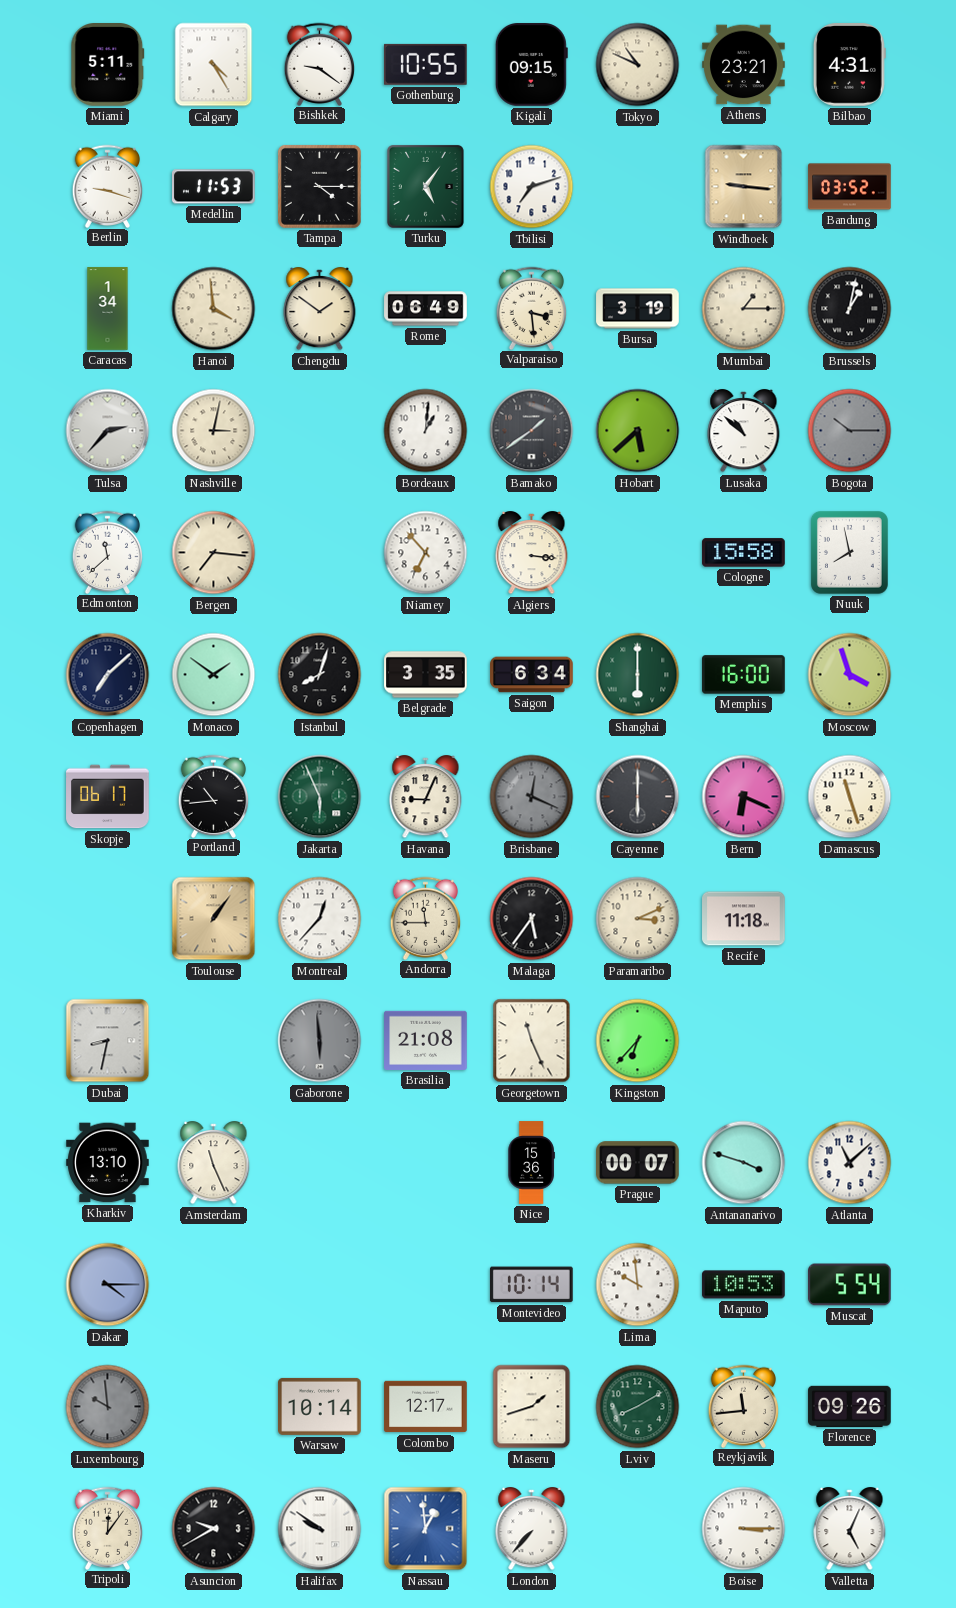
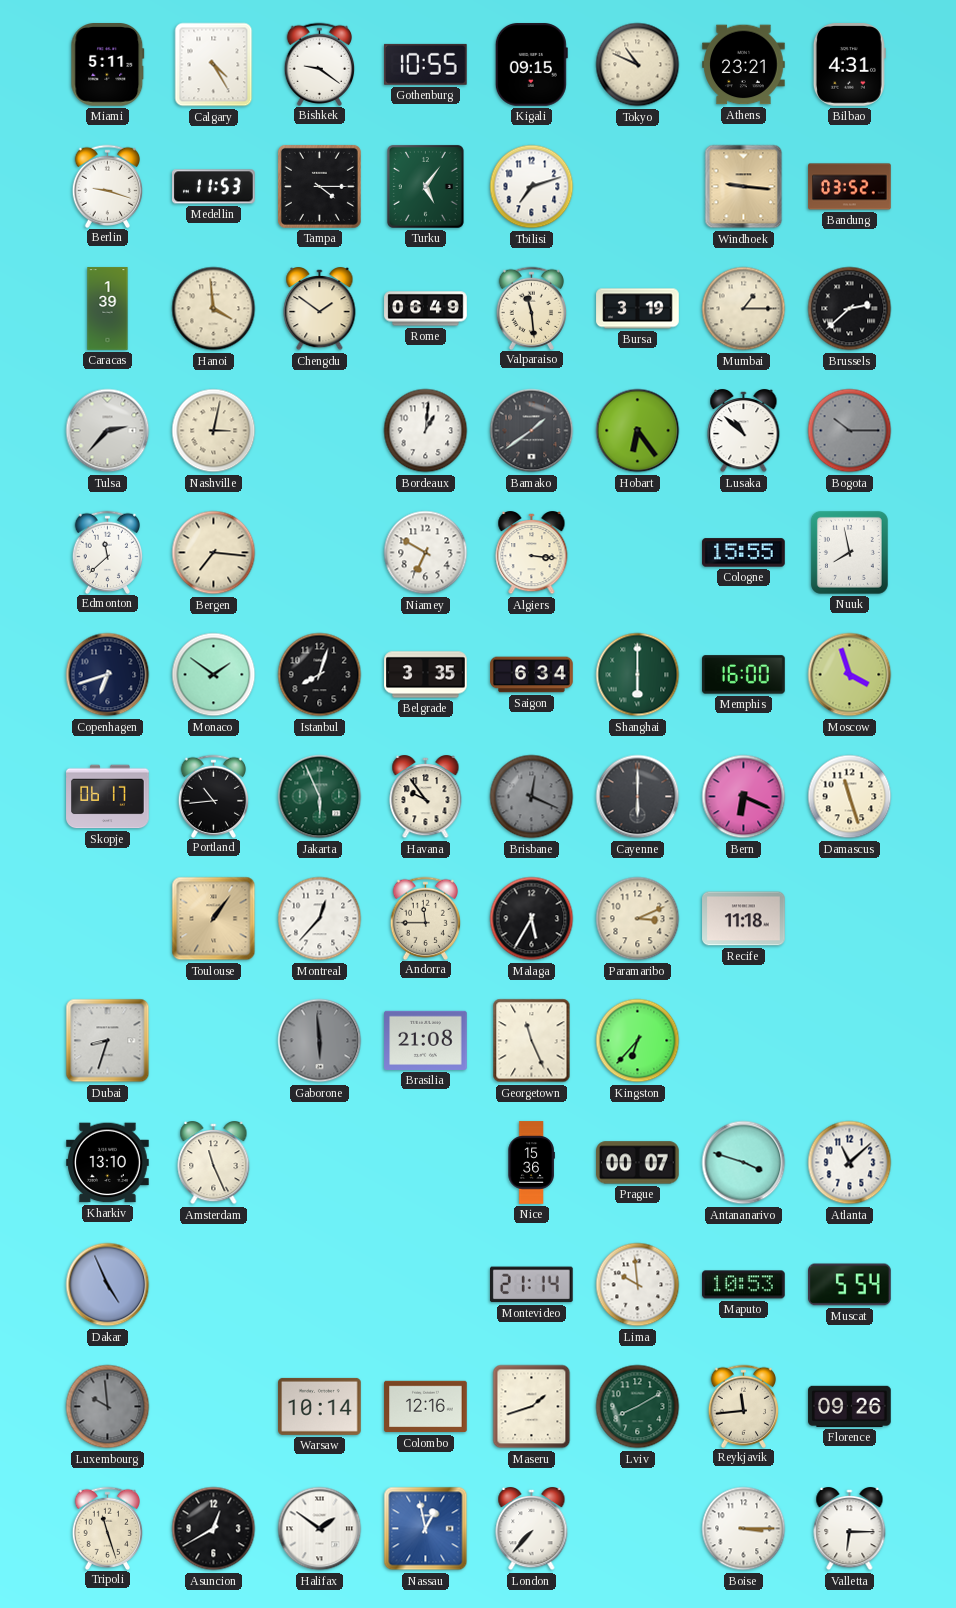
Caracas: 1:34 -> 1:39
Valparaiso: 3:29 -> 11:29
Brussels: 1:02 -> 2:38
Hobart: 5:38 -> 6:24
Niamey: 6:53 -> 6:50
Cologne: 15:58 -> 15:55
Copenhagen: 7:08 -> 6:42
Havana: 9:04 -> 9:54
Malaga: 5:36 -> 5:35
Dubai: 8:32 -> 8:33
Dakar: 4:15 -> 4:56
Montevideo: 10:14 -> 21:14
Colombo: 12:17 -> 12:16
Tripoli: 12:06 -> 11:27
Asuncion: 9:40 -> 12:40
Halifax: 9:51 -> 1:51
Nassau: 12:59 -> 12:58
Valletta: 5:04 -> 6:15
